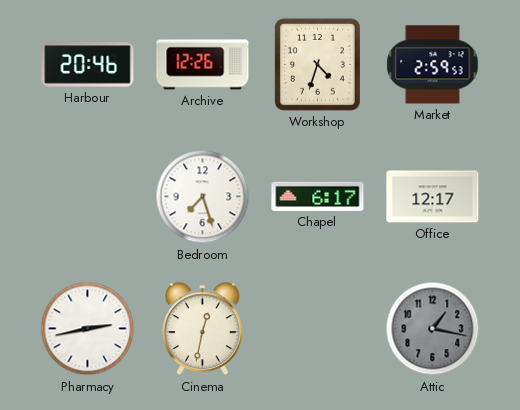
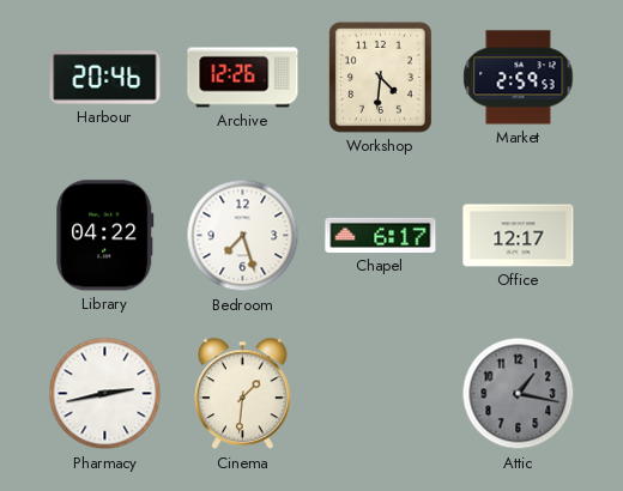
Workshop: 4:33 -> 4:31
Library: none -> 04:22
Cinema: 12:32 -> 1:31
